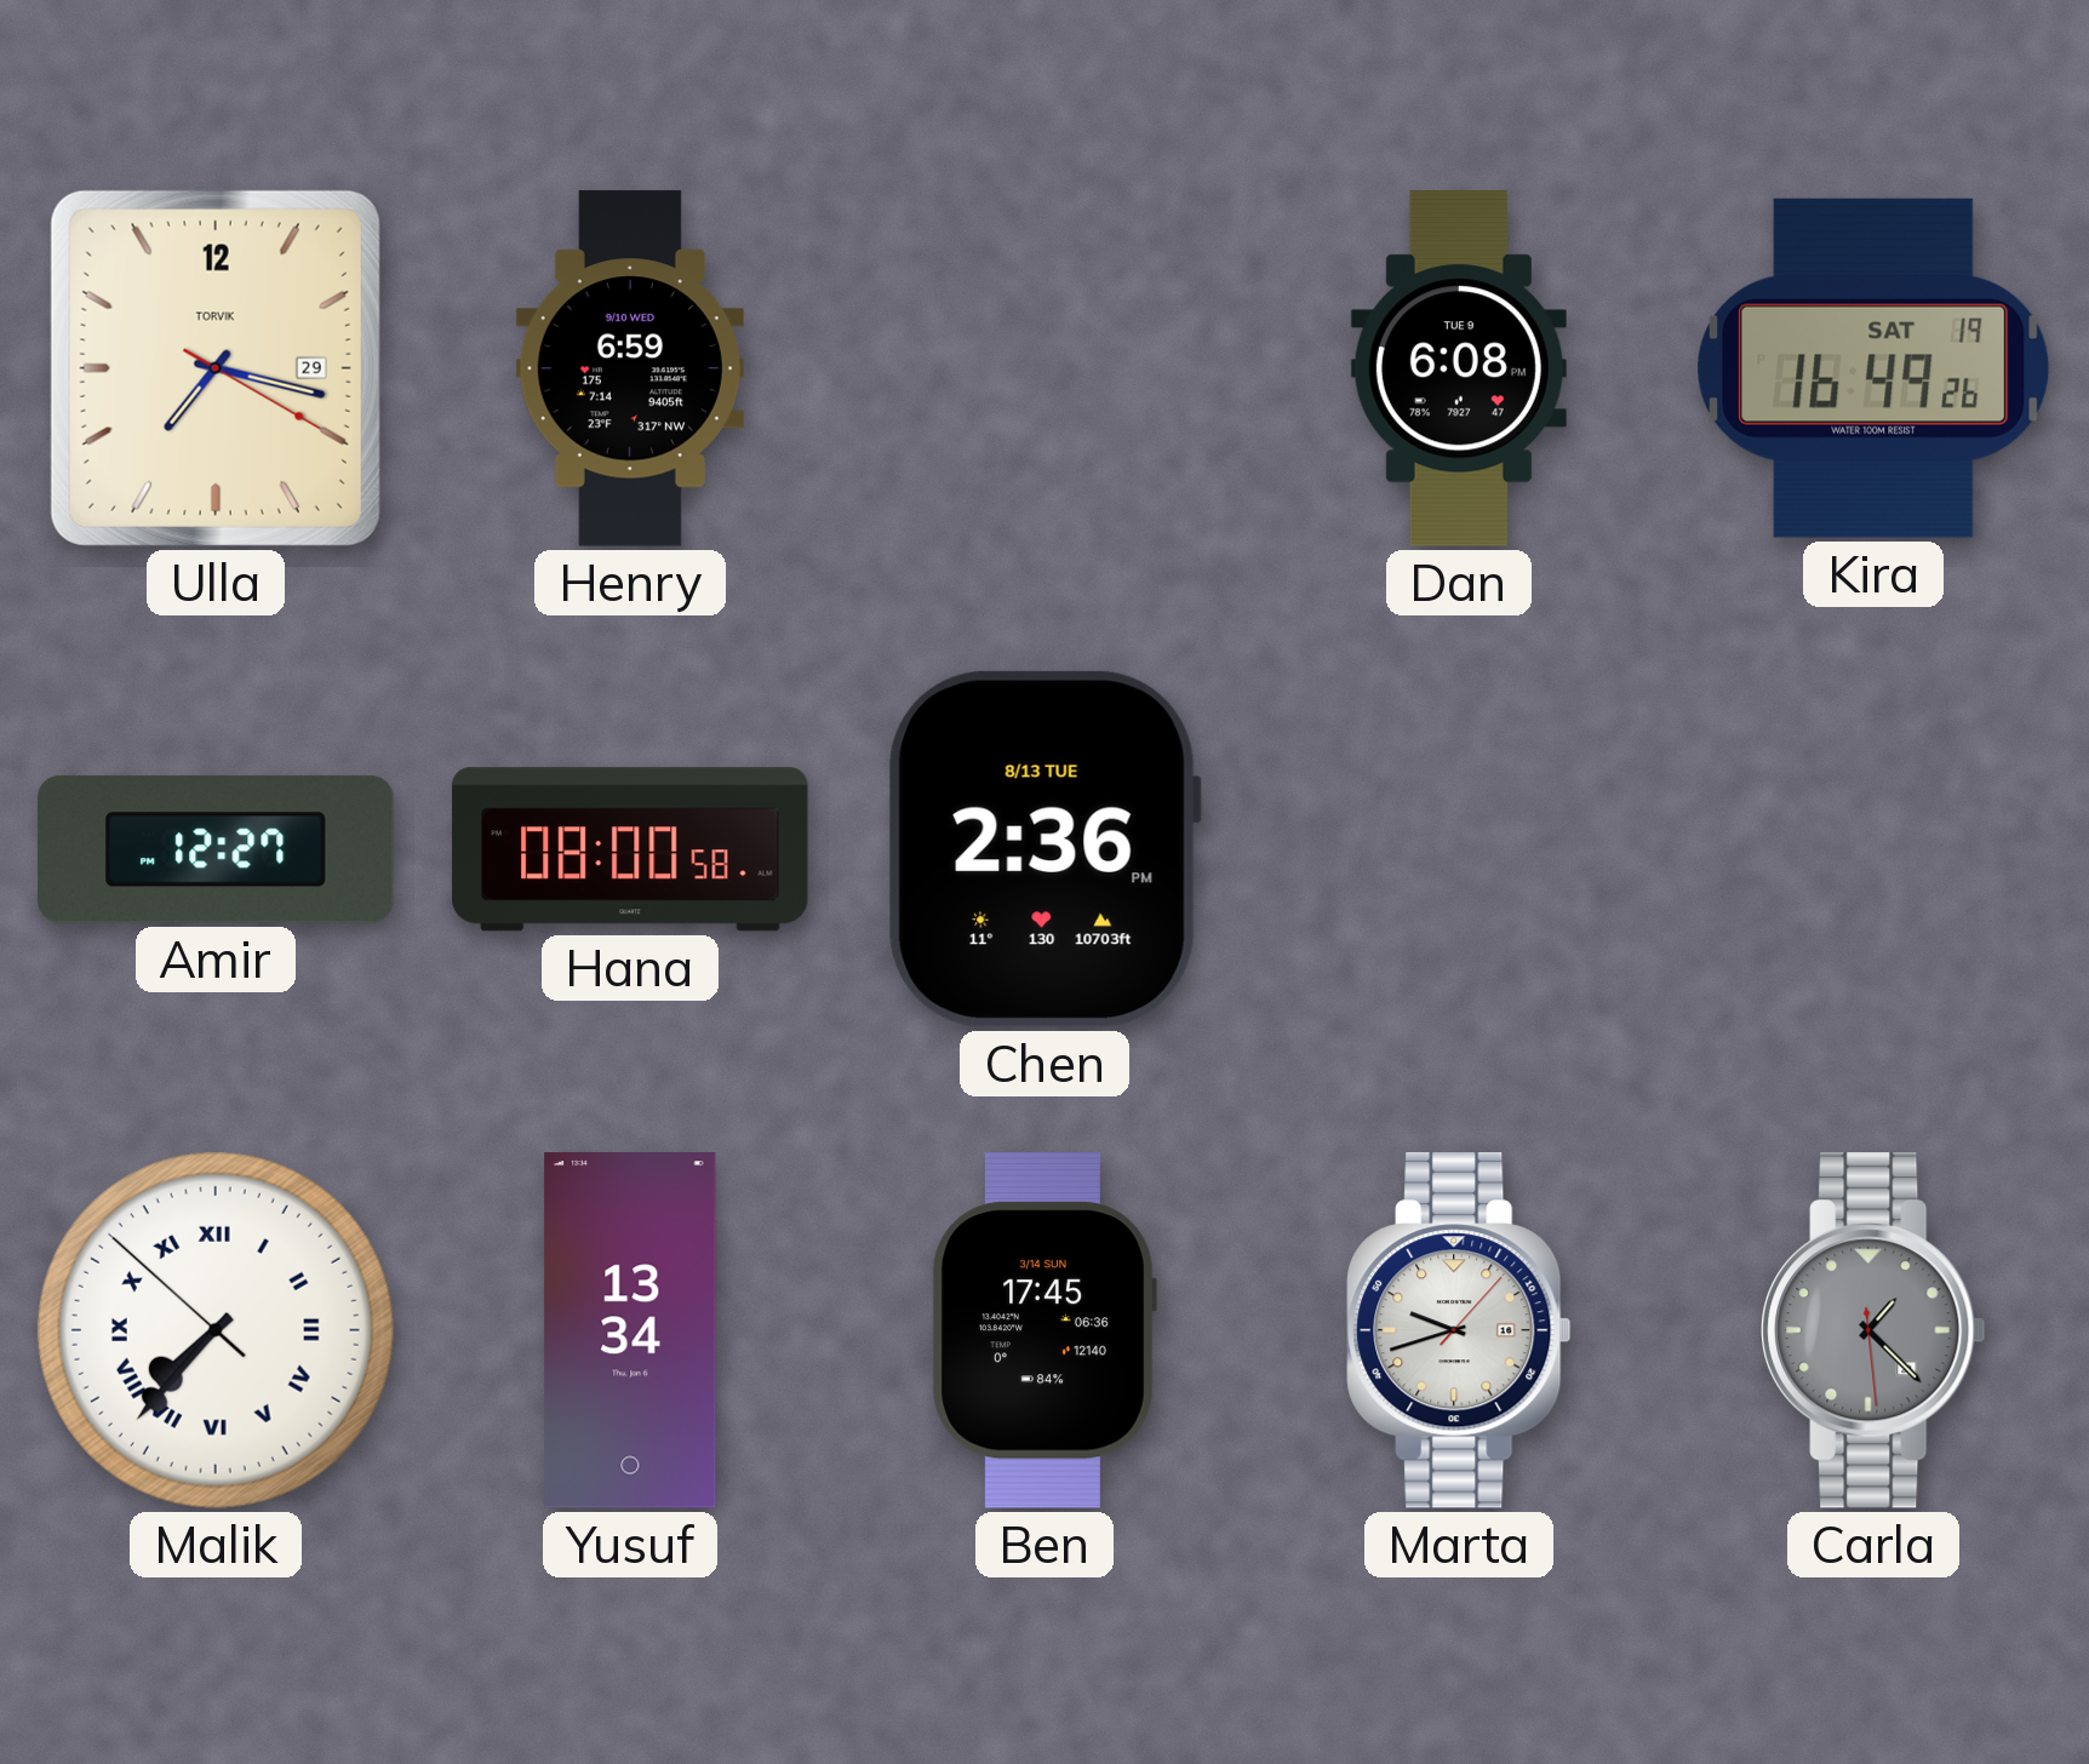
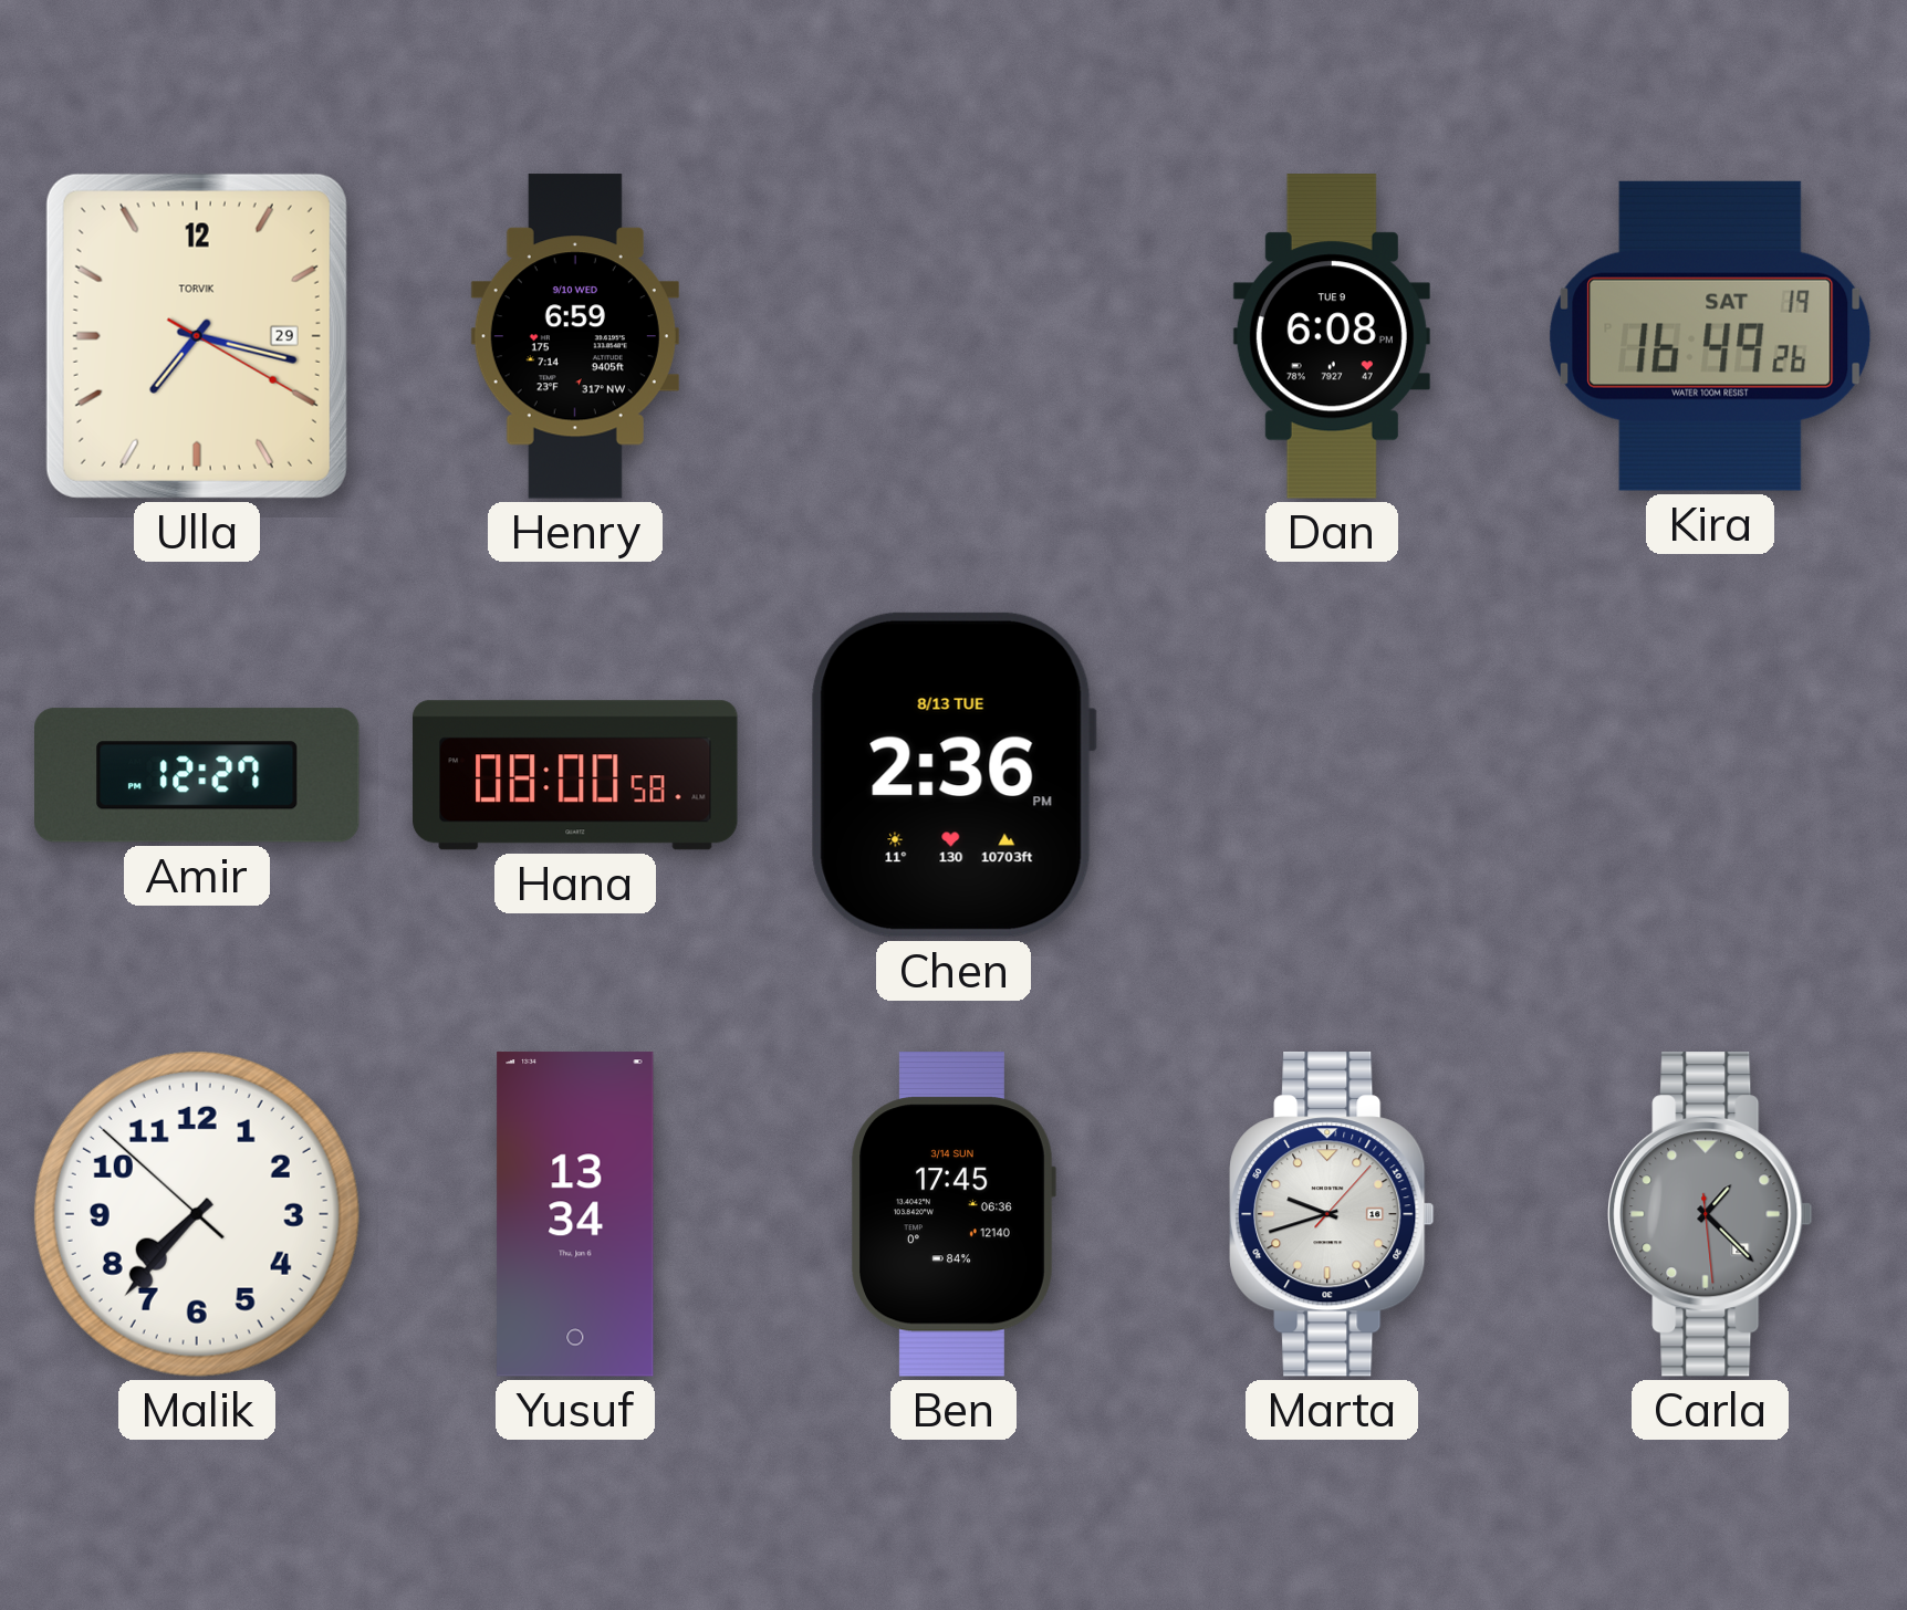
Malik numerals: Roman -> Arabic
